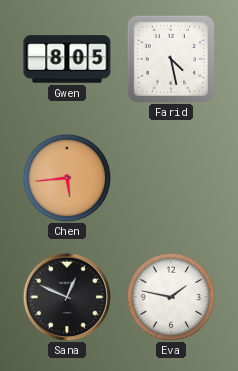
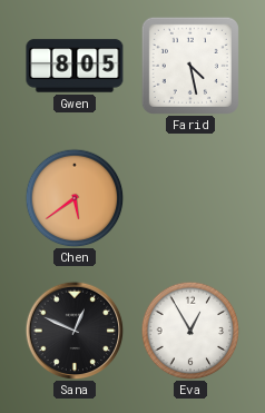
Chen: 5:44 -> 5:39
Eva: 1:47 -> 12:55
